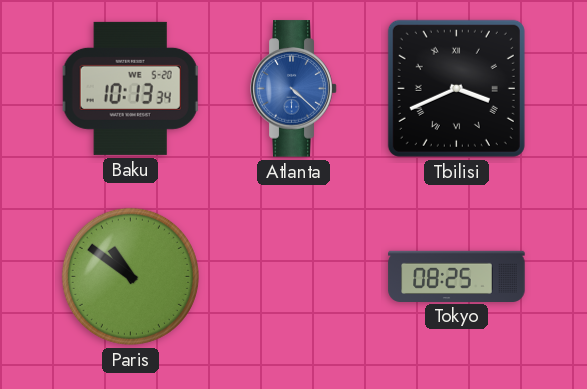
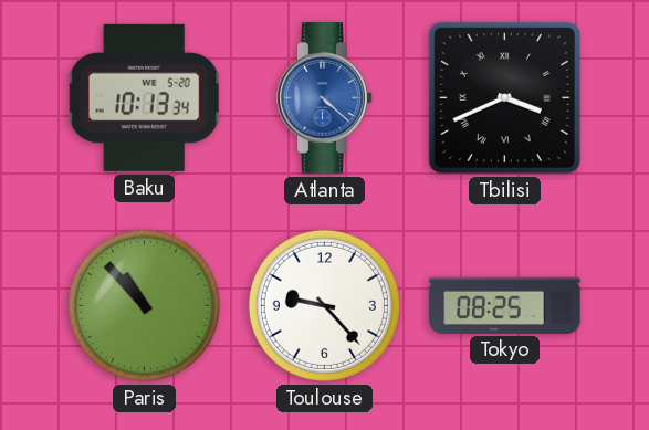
Paris: 10:51 -> 10:53
Toulouse: none -> 9:23
